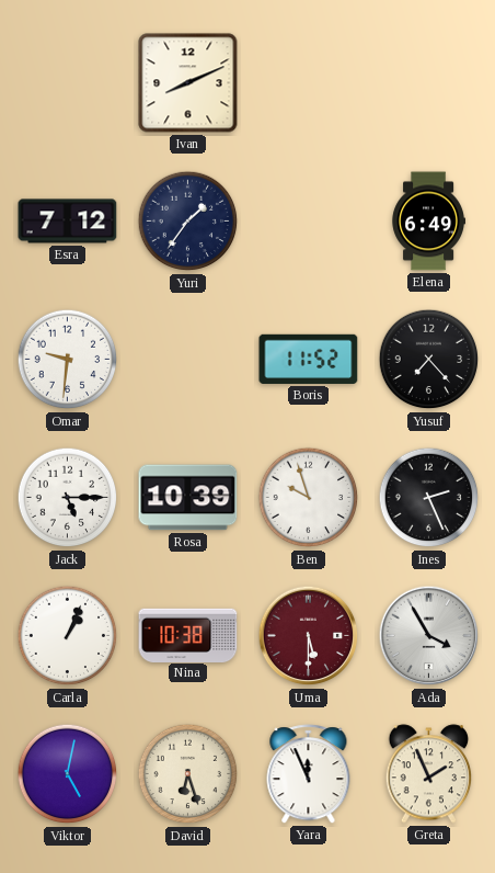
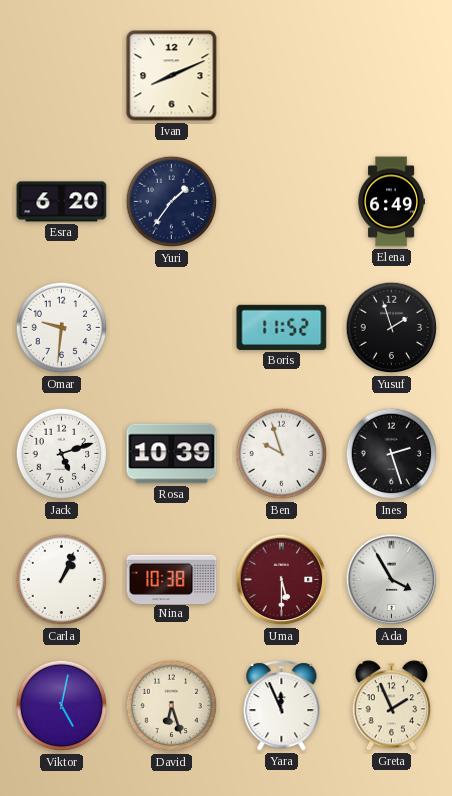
Esra: 7:12 -> 6:20
Yusuf: 7:23 -> 1:57
Jack: 5:15 -> 5:12
Ines: 2:26 -> 2:27
